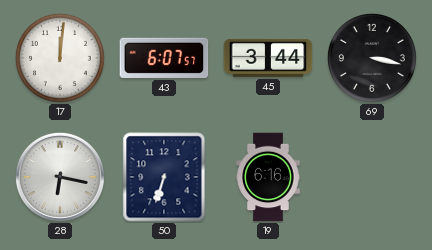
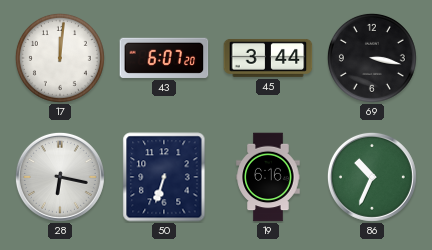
43: 6:07:57 -> 6:07:20
86: none -> 10:34
